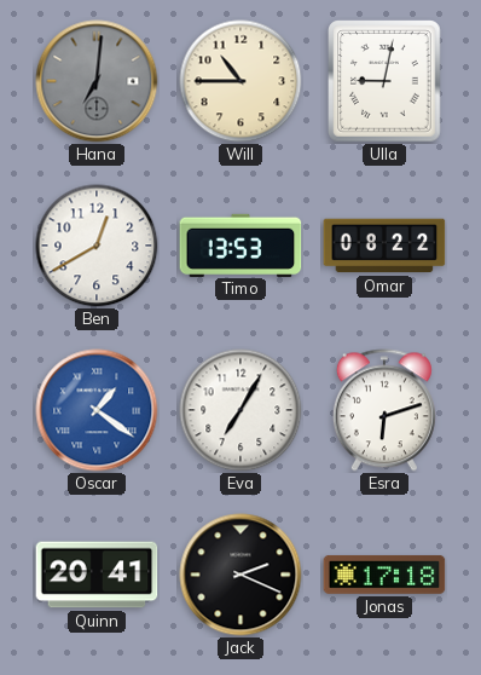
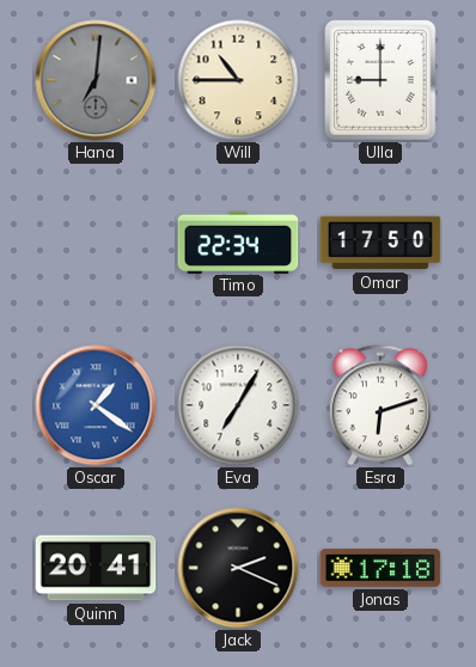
Ulla: 9:02 -> 9:00
Ben: 12:40 -> none
Timo: 13:53 -> 22:34
Omar: 08:22 -> 17:50
